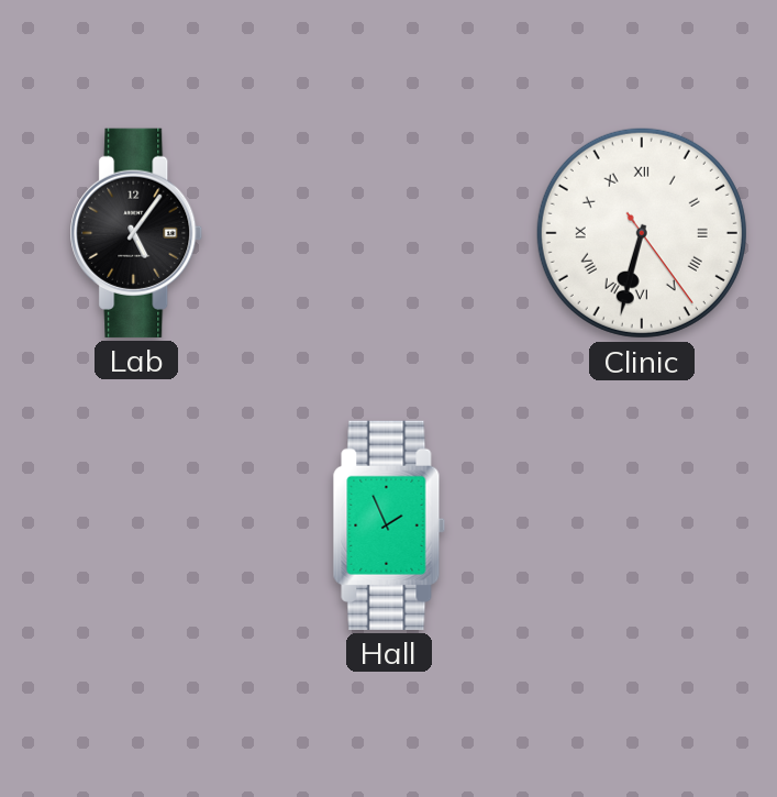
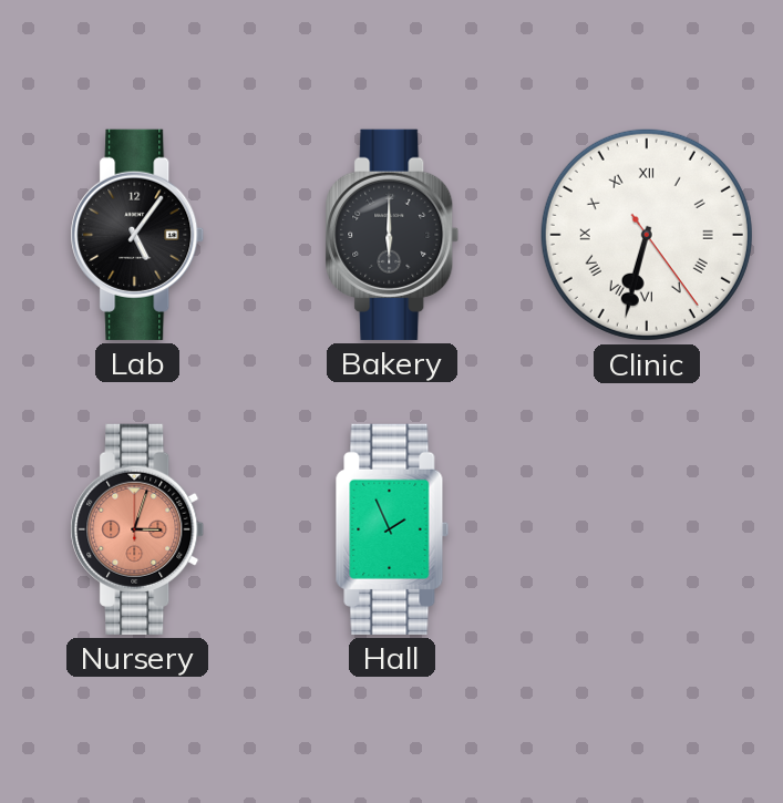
Bakery: none -> 6:00
Nursery: none -> 3:03
